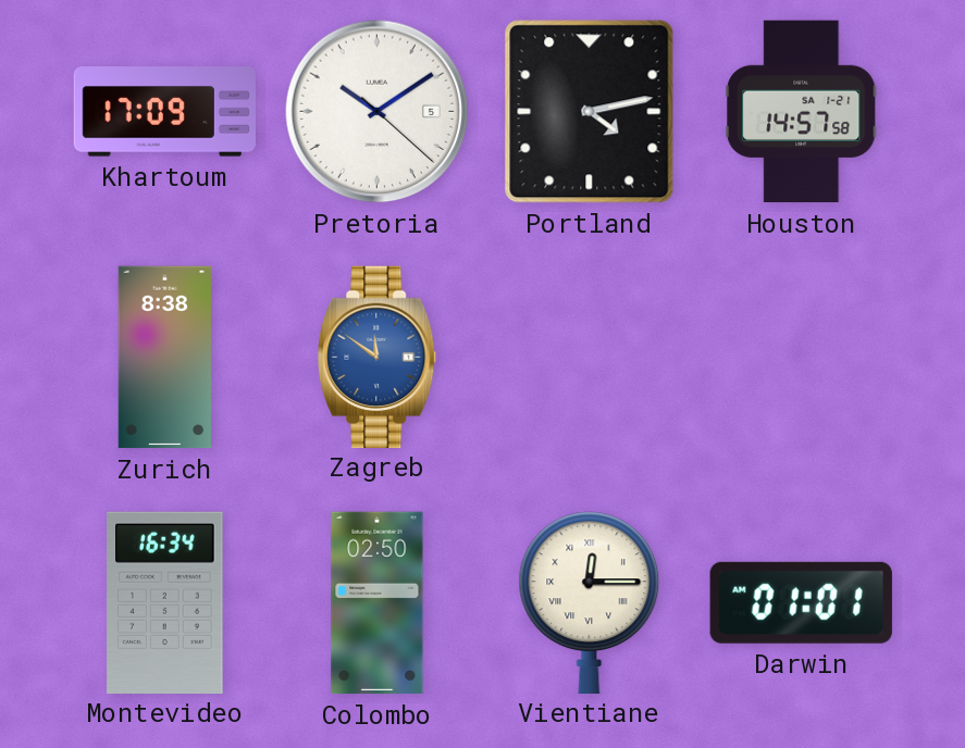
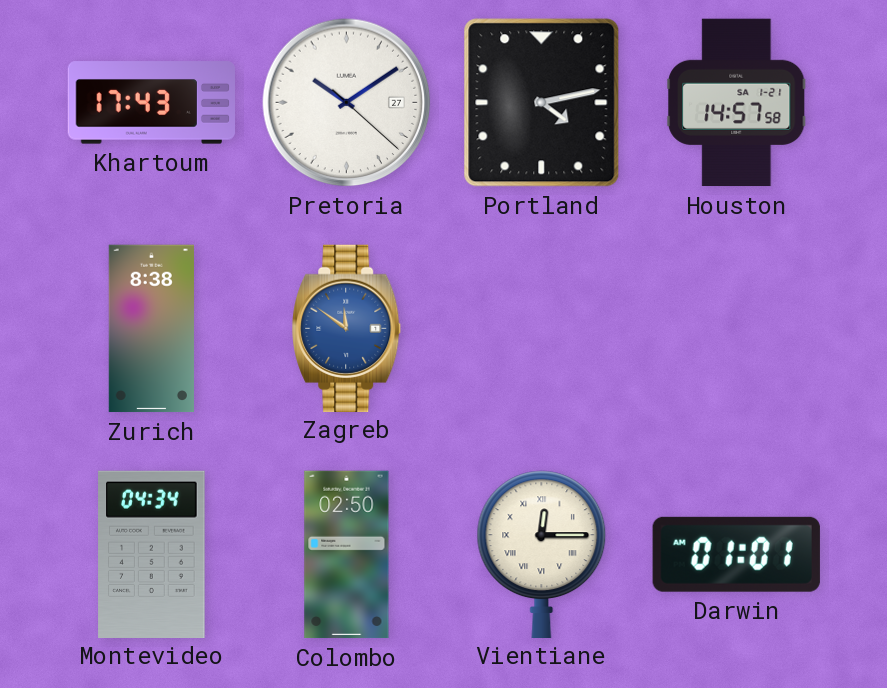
Khartoum: 17:09 -> 17:43
Pretoria date: 5 -> 27
Montevideo: 16:34 -> 04:34
